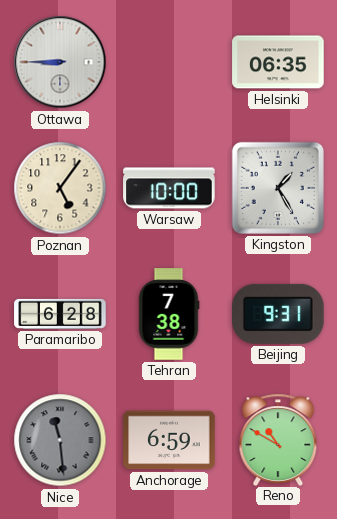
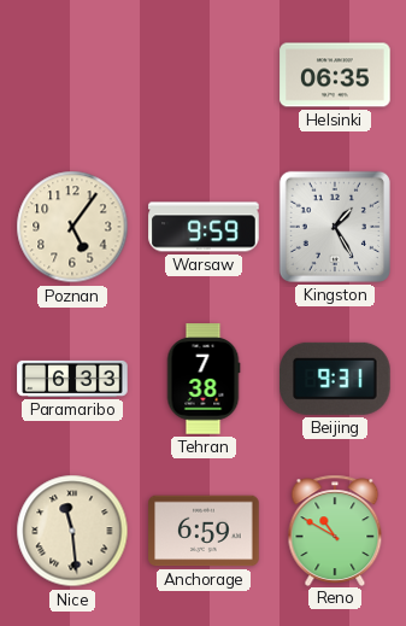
Ottawa: 8:45 -> none
Warsaw: 10:00 -> 9:59
Paramaribo: 6:28 -> 6:33
Nice dial: grey -> cream
